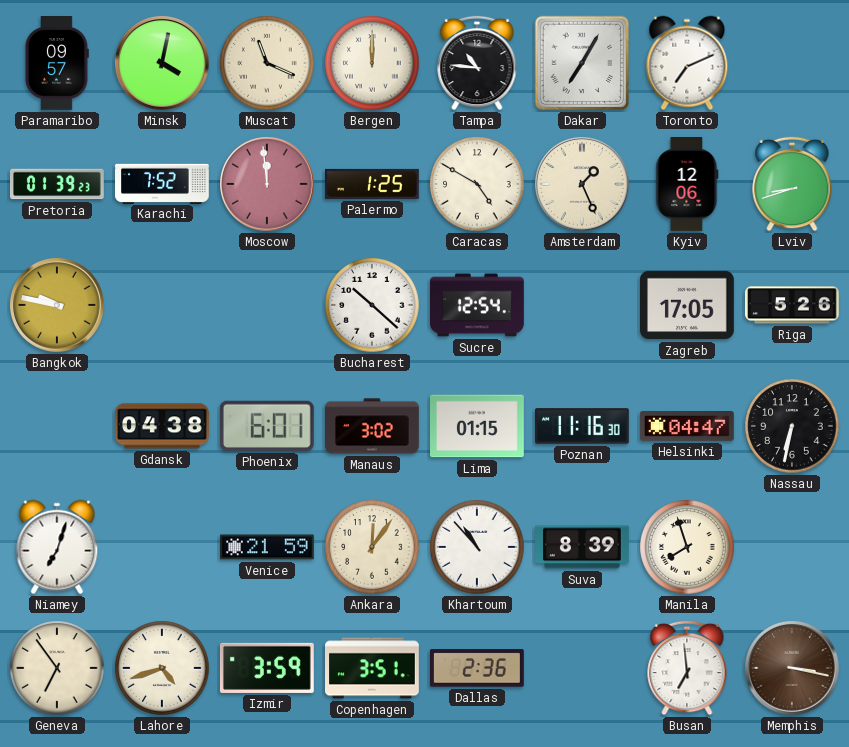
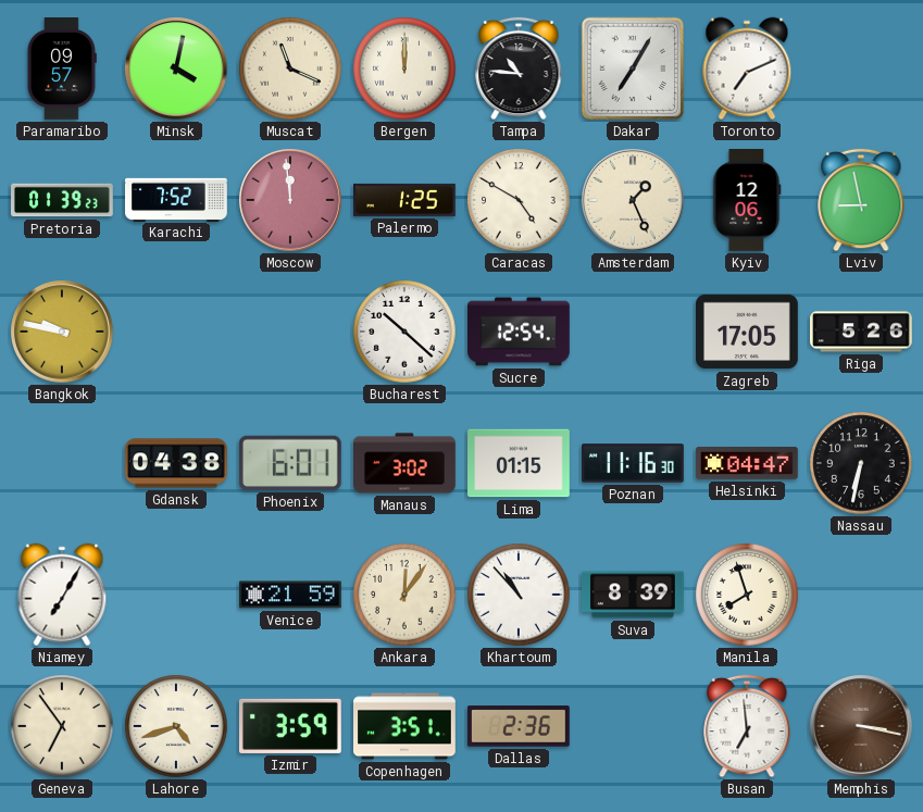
Lviv: 8:42 -> 8:58
Niamey: 7:03 -> 7:05
